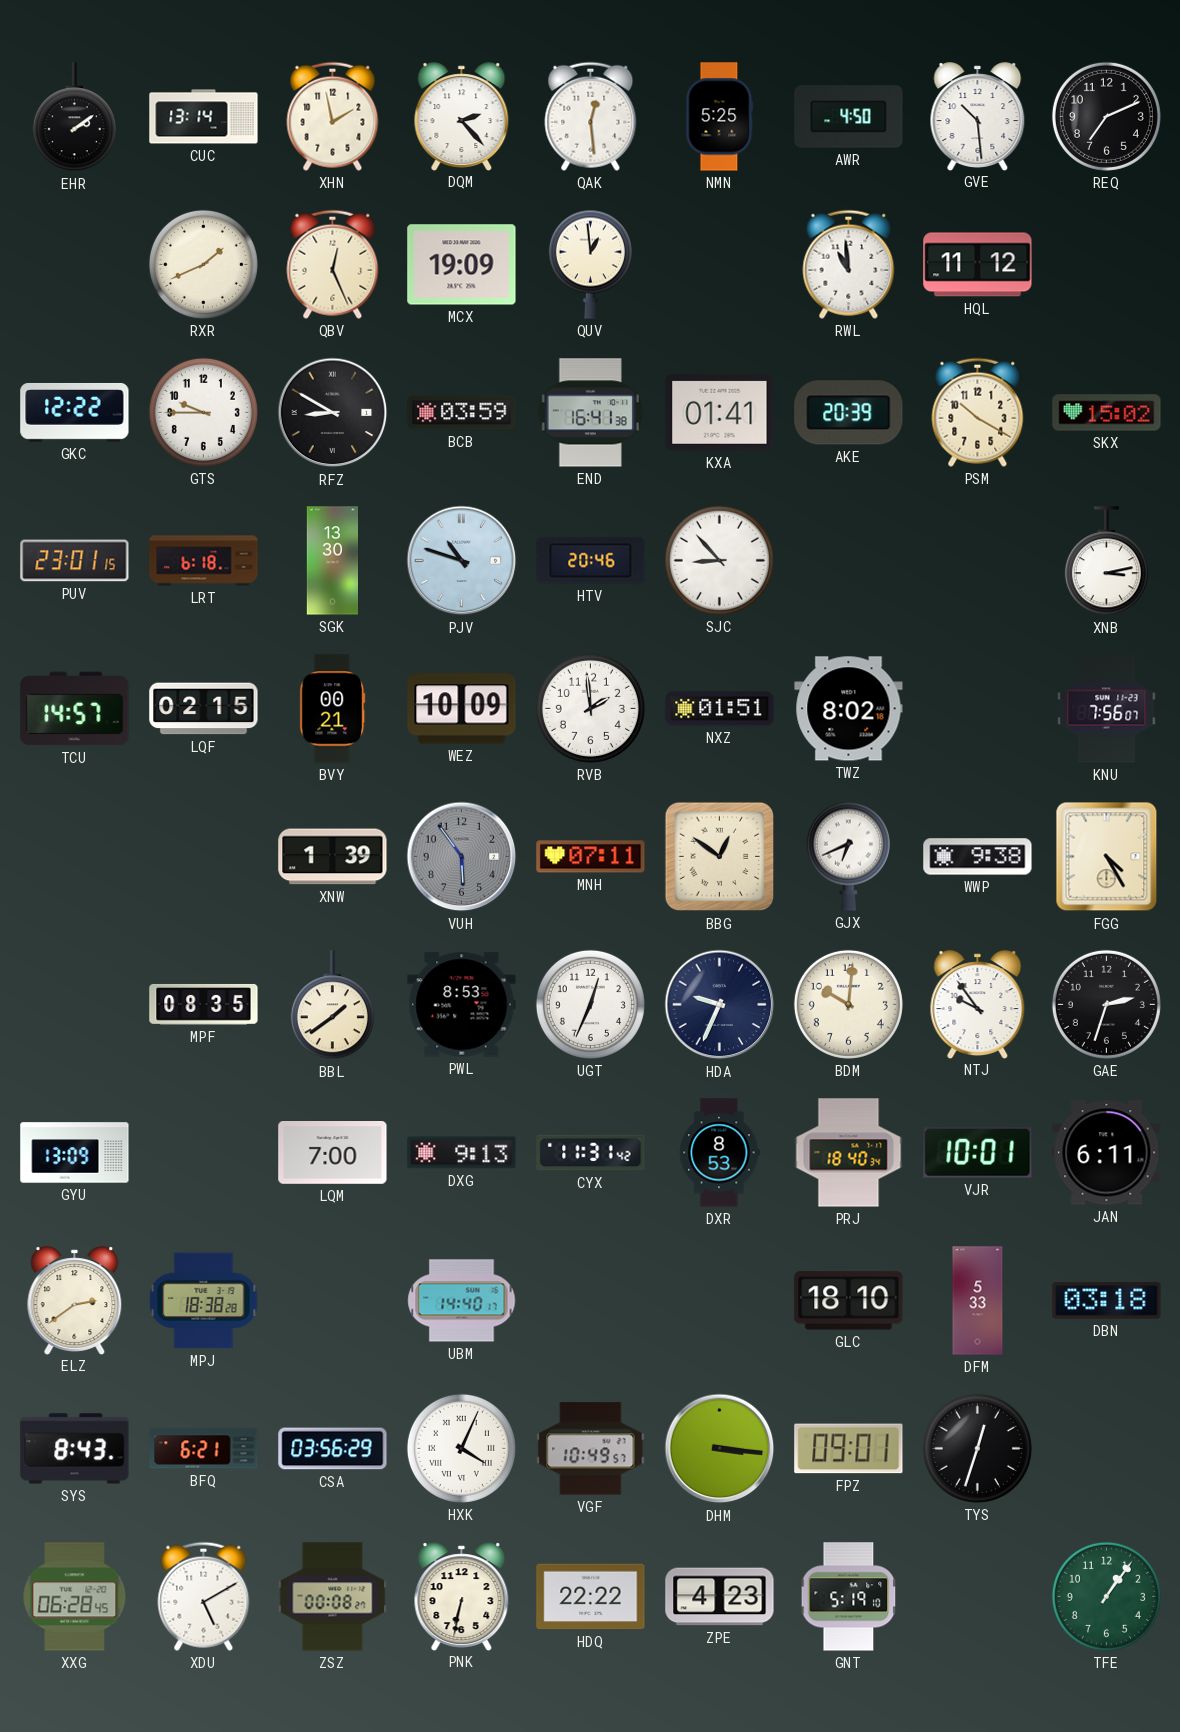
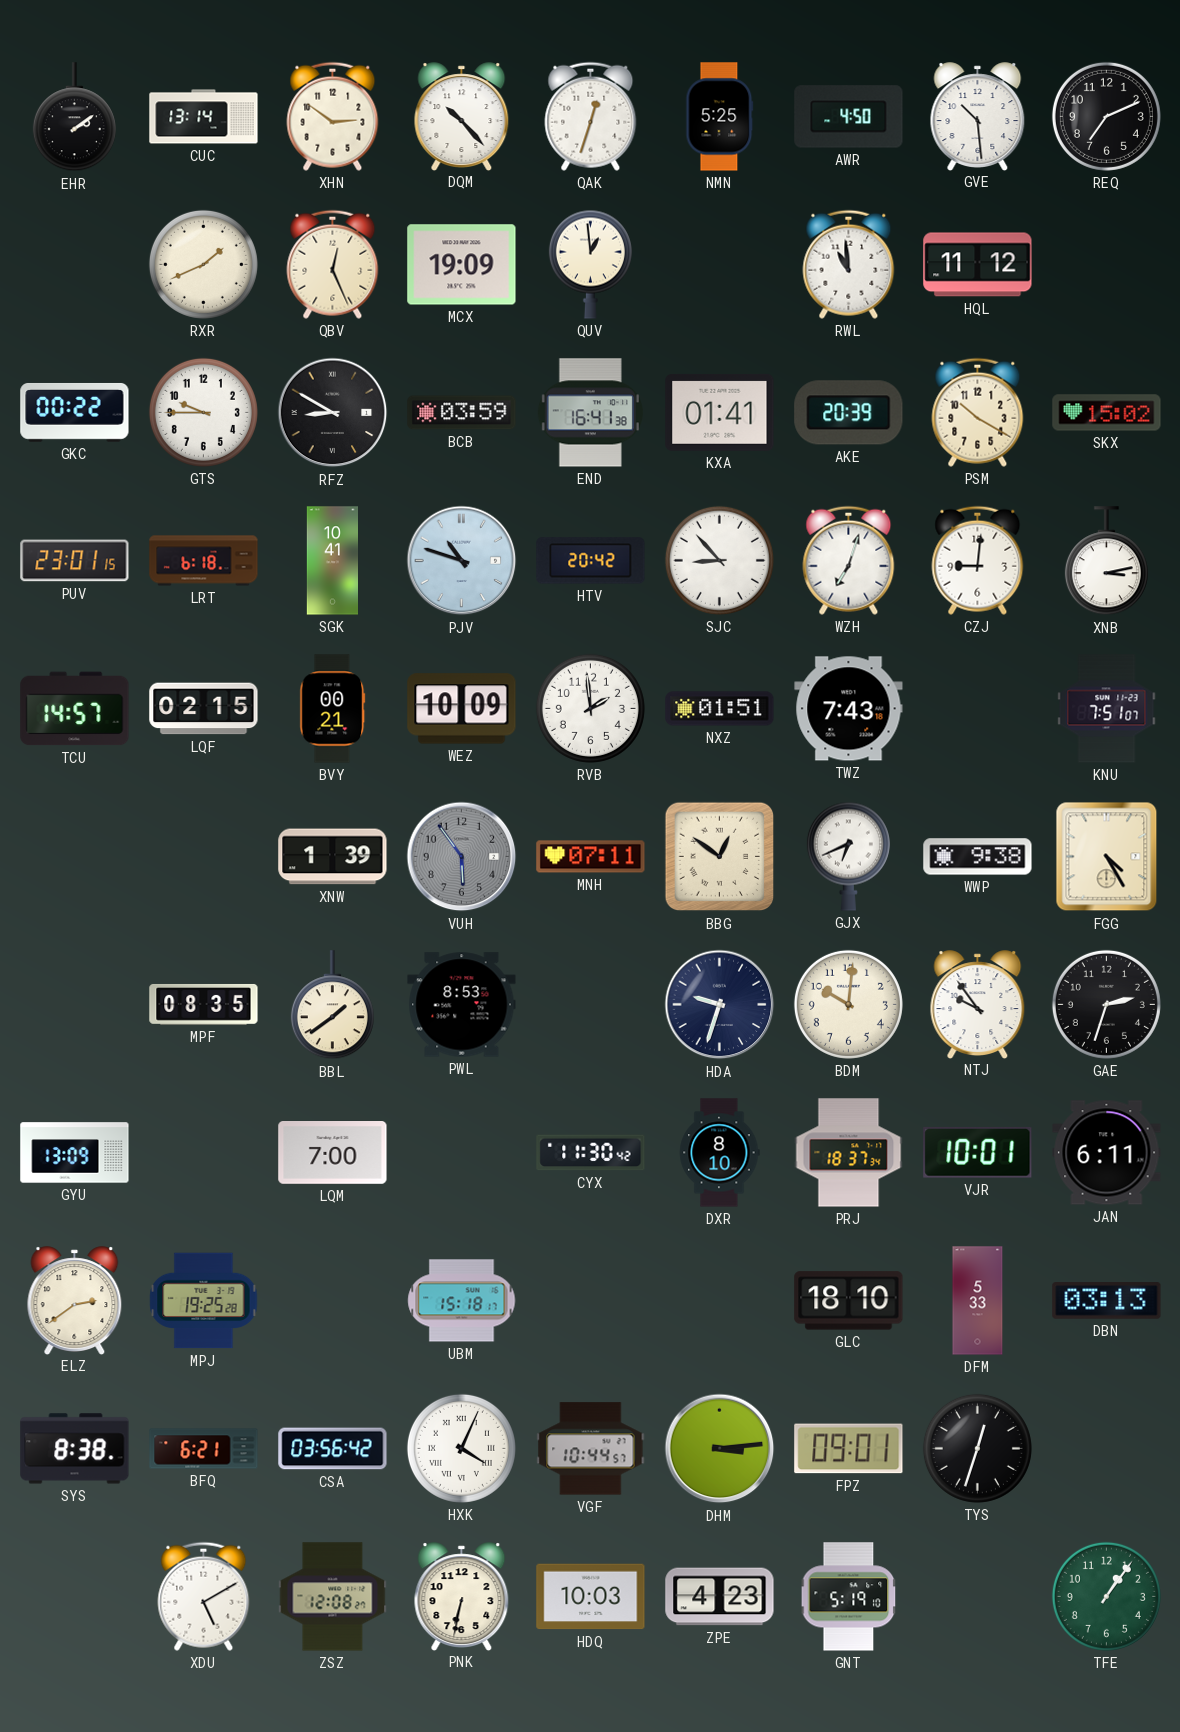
XHN: 1:58 -> 2:51
DQM: 2:23 -> 10:23
QAK: 12:29 -> 12:33
GKC: 12:22 -> 00:22
SGK: 13:30 -> 10:41
HTV: 20:46 -> 20:42
WZH: none -> 7:03
CZJ: none -> 9:01
TWZ: 8:02 -> 7:43
KNU: 7:56 -> 7:51
UGT: 12:34 -> none
HDA: 9:34 -> 9:33
DXG: 9:13 -> none
CYX: 11:31 -> 11:30
DXR: 8:53 -> 8:10
PRJ: 18:40 -> 18:37
MPJ: 18:38 -> 19:25
UBM: 14:40 -> 15:18
DBN: 03:18 -> 03:13
SYS: 8:43 -> 8:38
CSA: 03:56:29 -> 03:56:42
VGF: 10:49 -> 10:44
DHM: 3:16 -> 3:14
XXG: 06:28 -> none
ZSZ: 00:08 -> 12:08
HDQ: 22:22 -> 10:03
